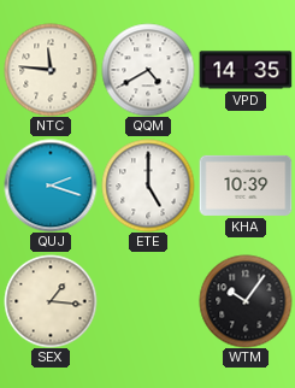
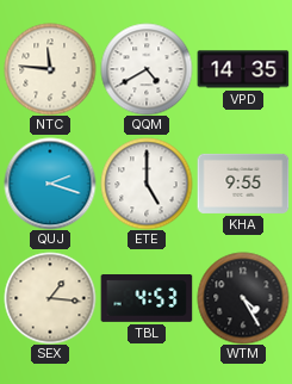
KHA: 10:39 -> 9:55
TBL: none -> 4:53
WTM: 10:06 -> 4:25
